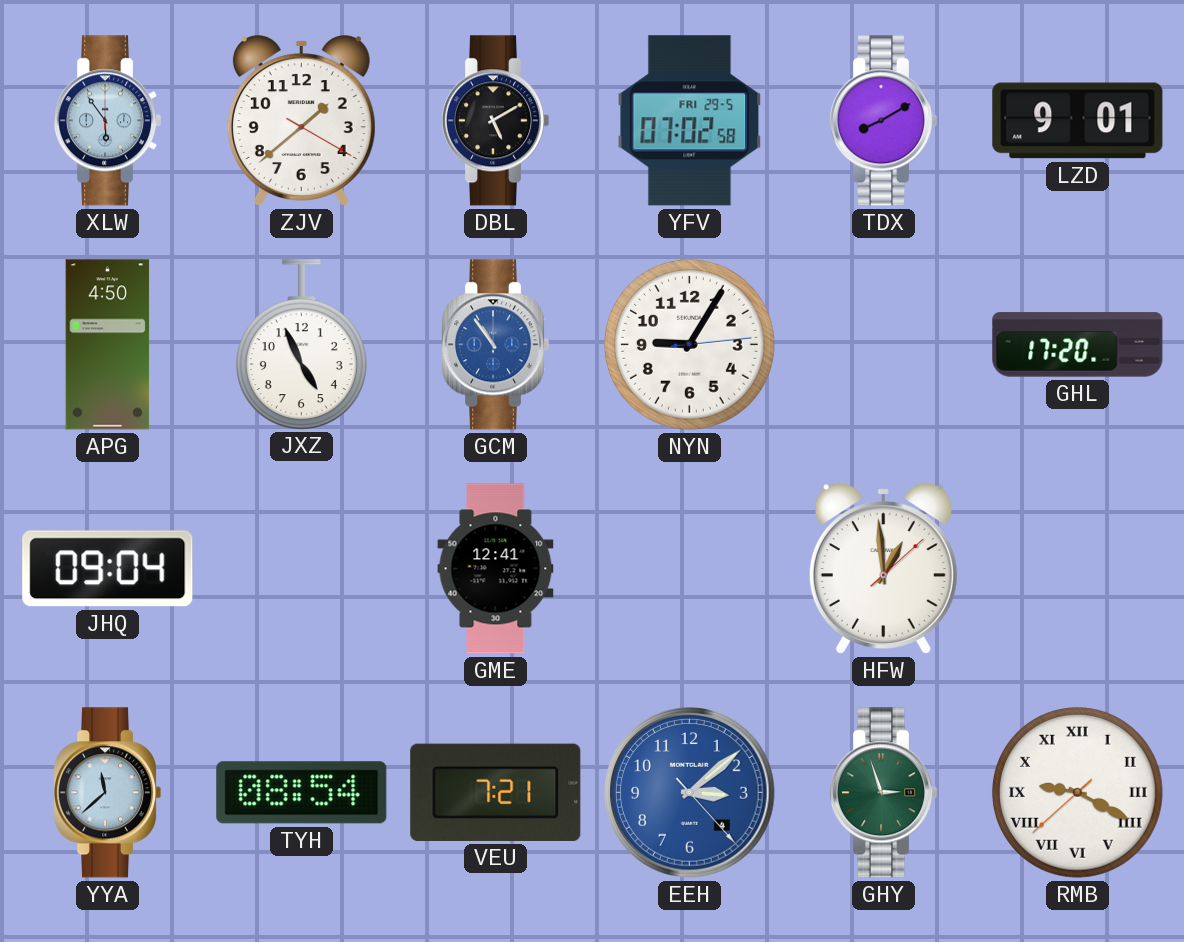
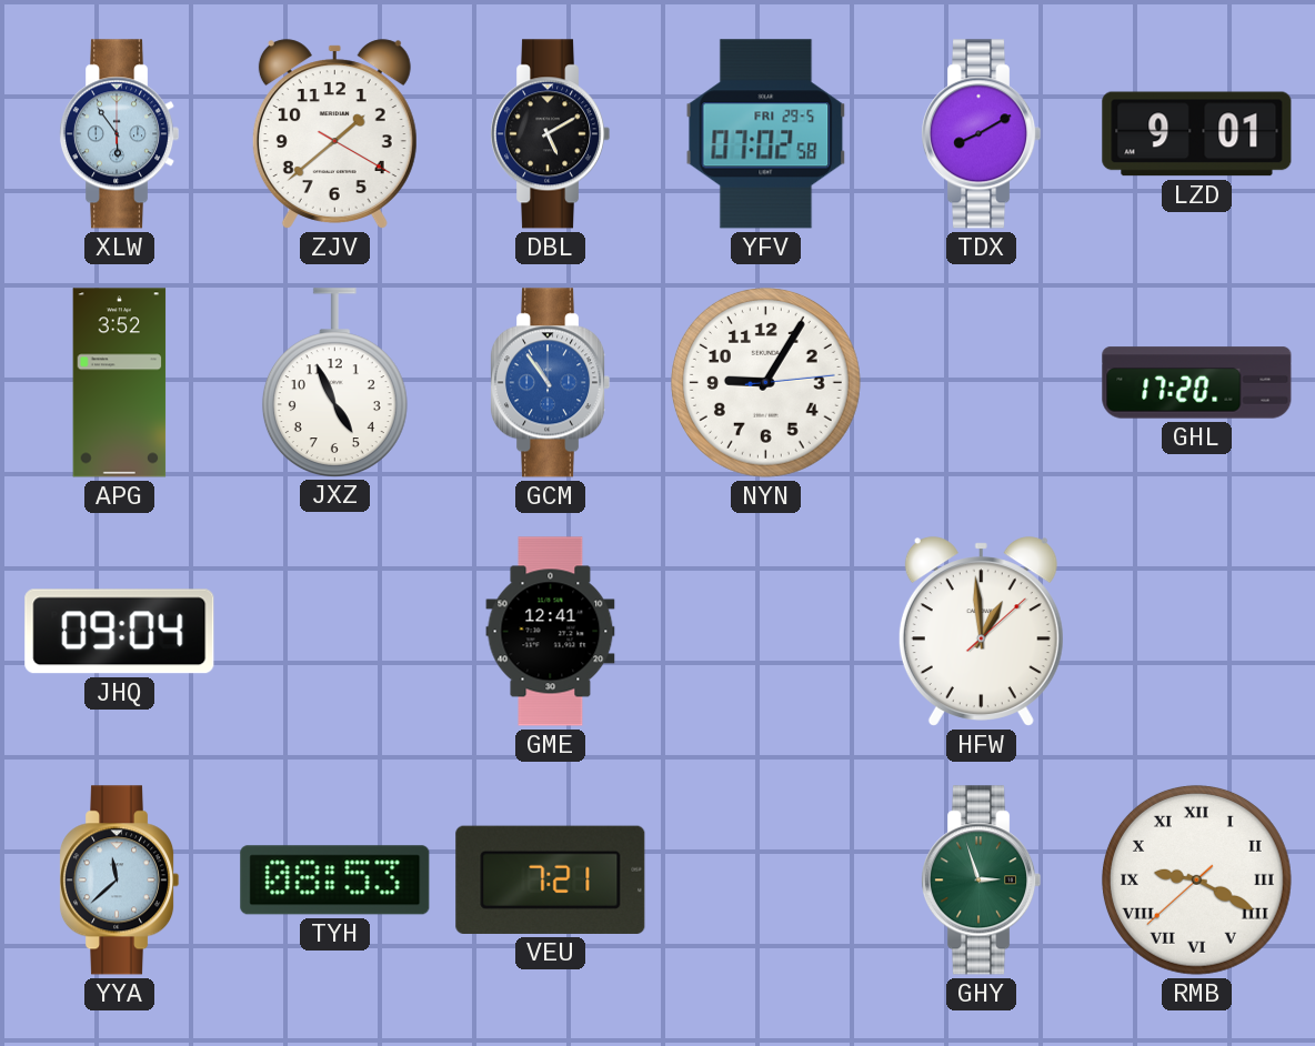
APG: 4:50 -> 3:52
TYH: 08:54 -> 08:53
EEH: 3:08 -> none
